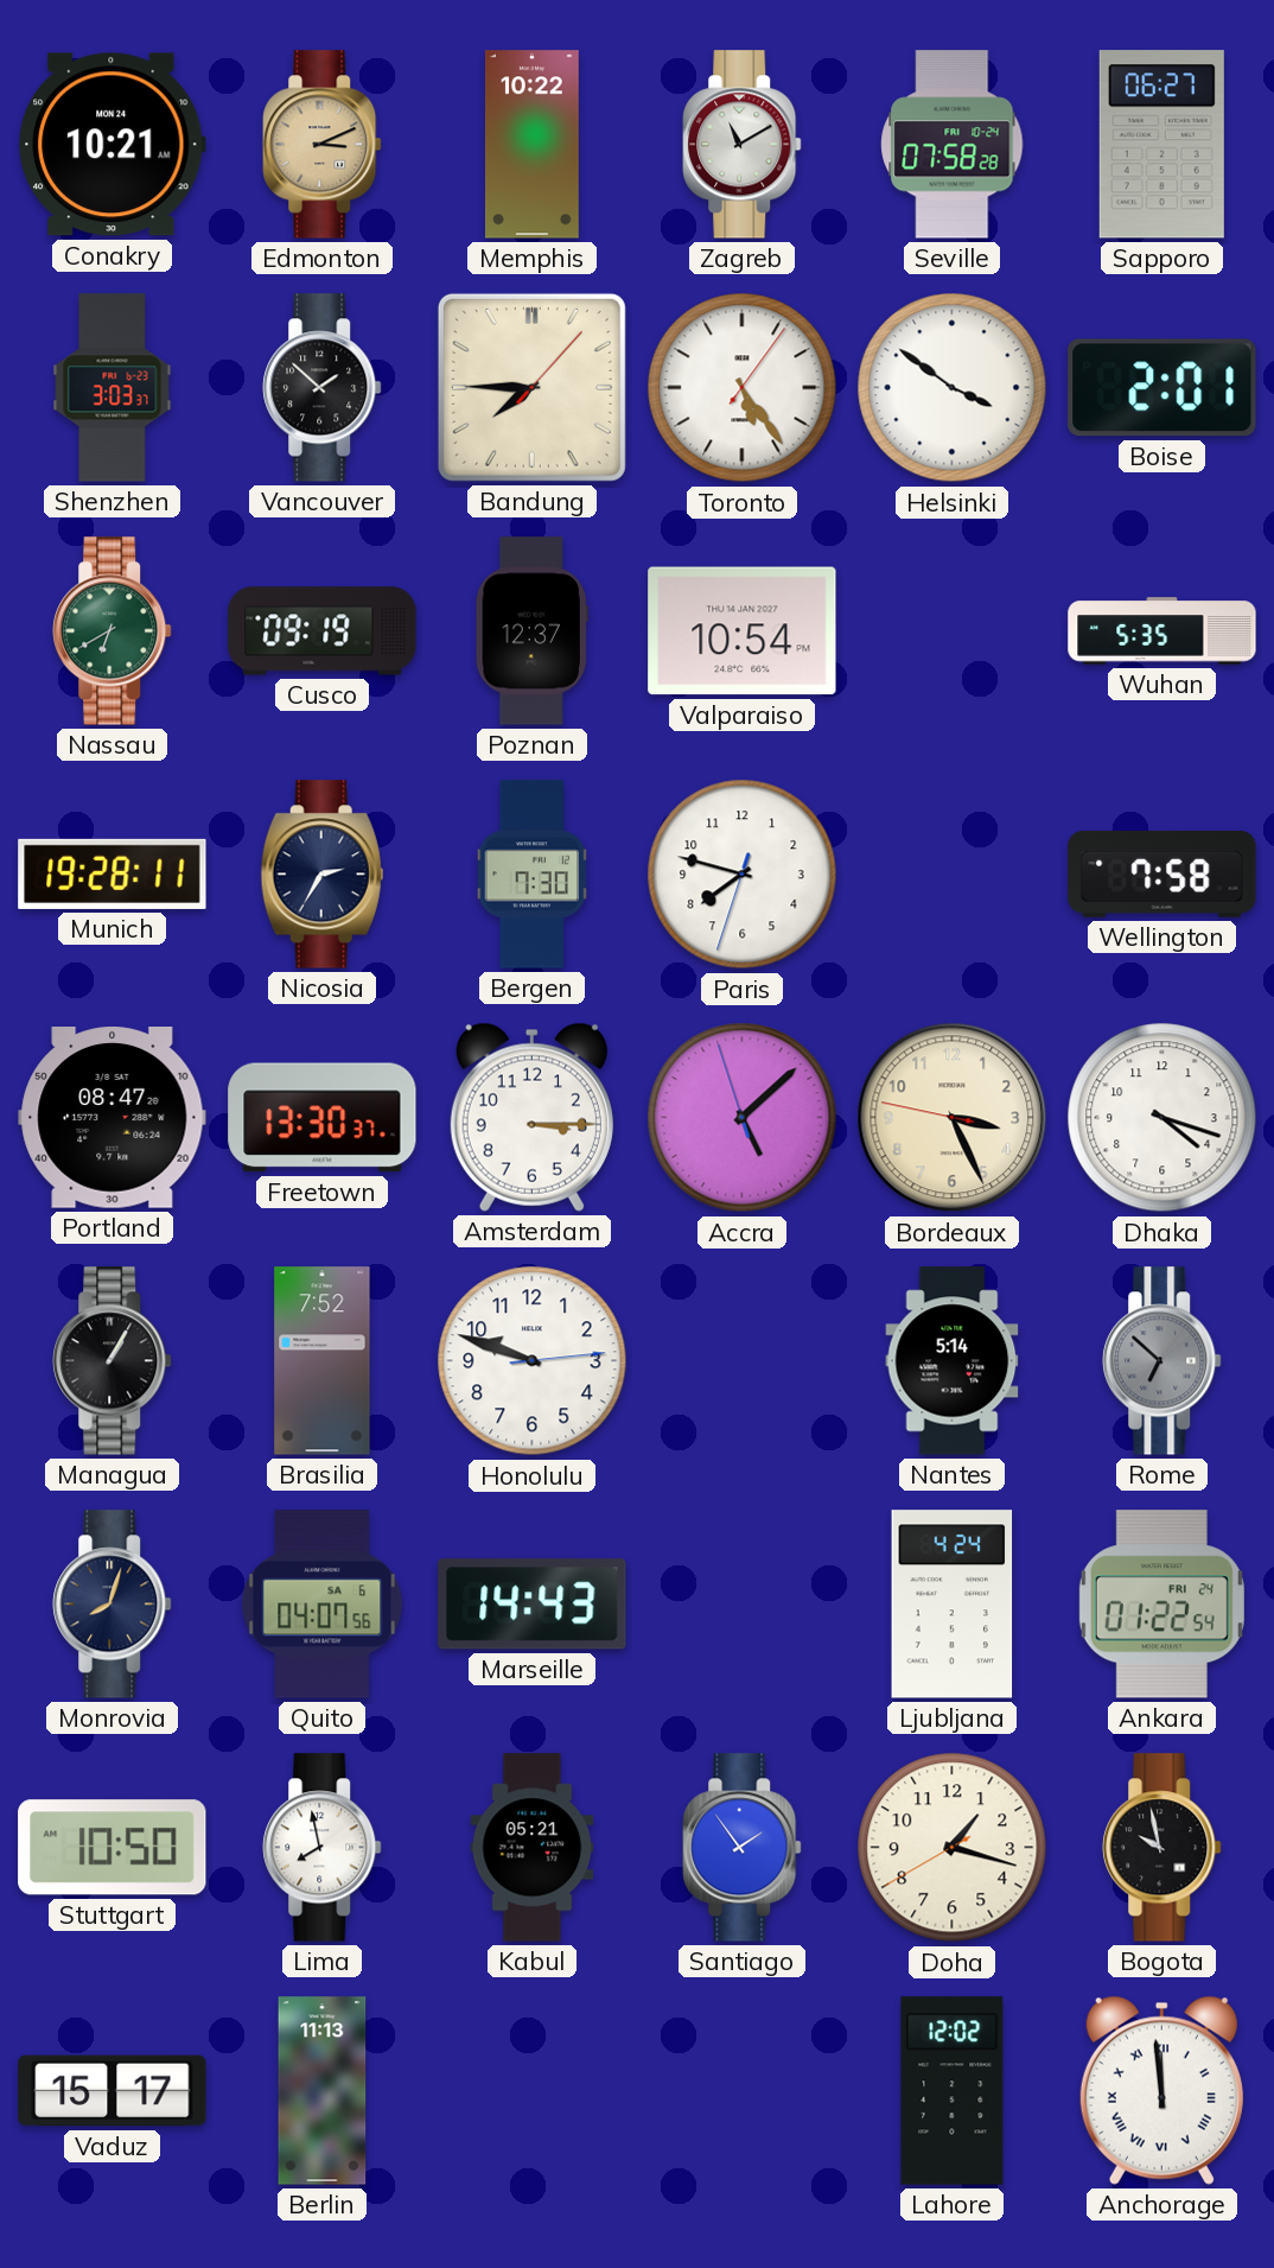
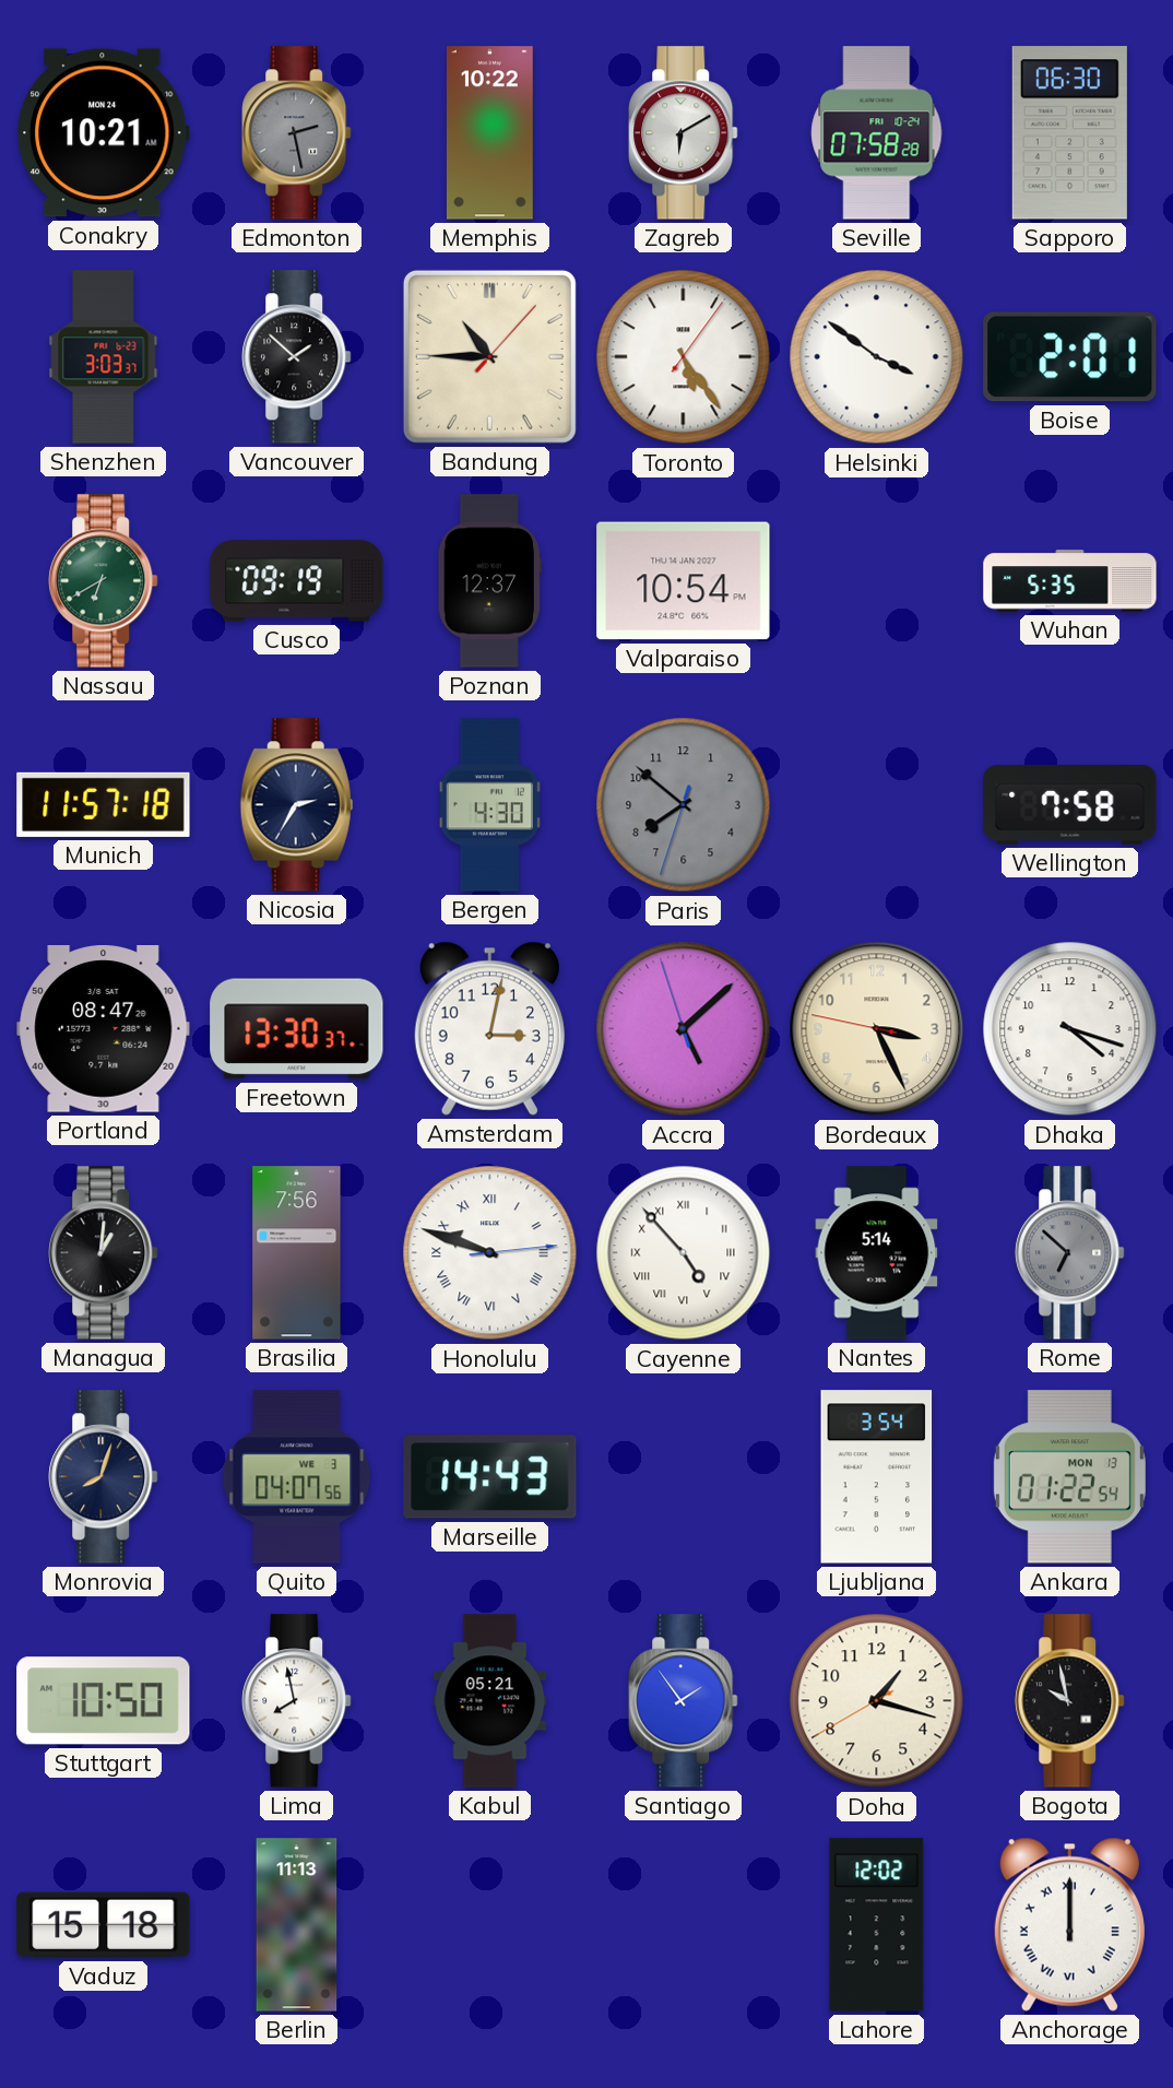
Edmonton: 3:11 -> 2:28
Edmonton dial: champagne -> grey
Zagreb: 11:10 -> 6:10
Sapporo: 06:27 -> 06:30
Bandung: 7:45 -> 10:45
Munich: 19:28 -> 11:57
Bergen: 7:30 -> 4:30
Paris: 7:47 -> 7:51
Paris dial: white -> grey
Amsterdam: 3:15 -> 3:02
Managua: 1:05 -> 1:01
Brasilia: 7:52 -> 7:56
Honolulu numerals: Arabic -> Roman
Cayenne: none -> 4:53
Quito date: SA 6 -> WE 3
Ljubljana: 4:24 -> 3:54
Ankara date: FRI 24 -> MON 13
Vaduz: 15:17 -> 15:18
Anchorage: 11:59 -> 12:00
